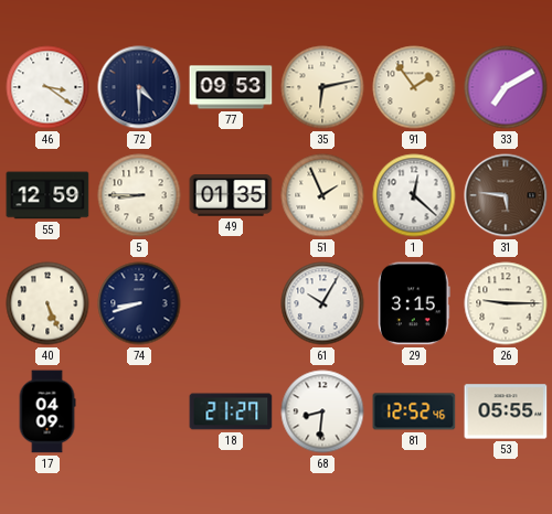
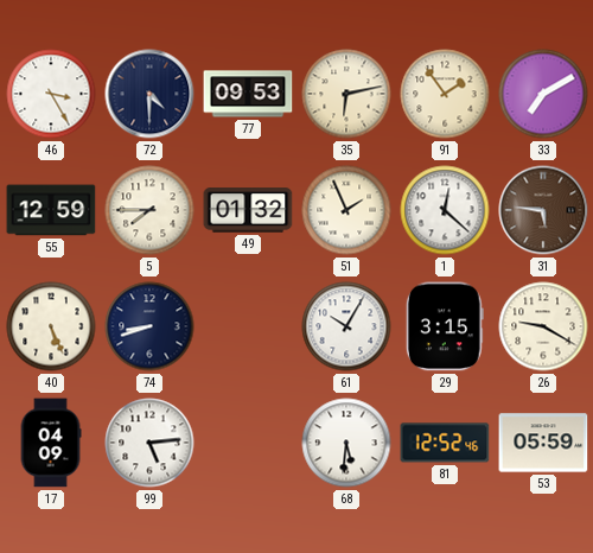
46: 3:21 -> 3:25
5: 8:45 -> 7:45
49: 01:35 -> 01:32
26: 9:15 -> 9:20
99: none -> 5:14
18: 21:27 -> none
68: 8:31 -> 5:31
53: 05:55 -> 05:59
